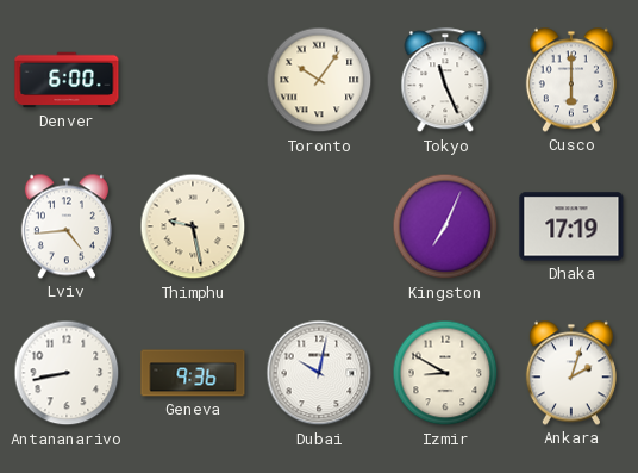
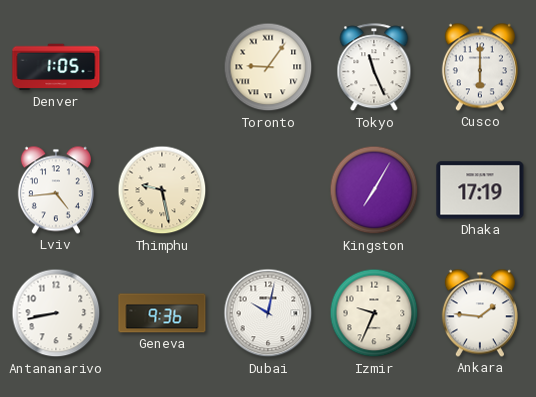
Denver: 6:00 -> 1:05
Toronto: 10:06 -> 9:06
Kingston: 7:04 -> 7:05
Izmir: 8:50 -> 9:34
Ankara: 2:03 -> 1:46
